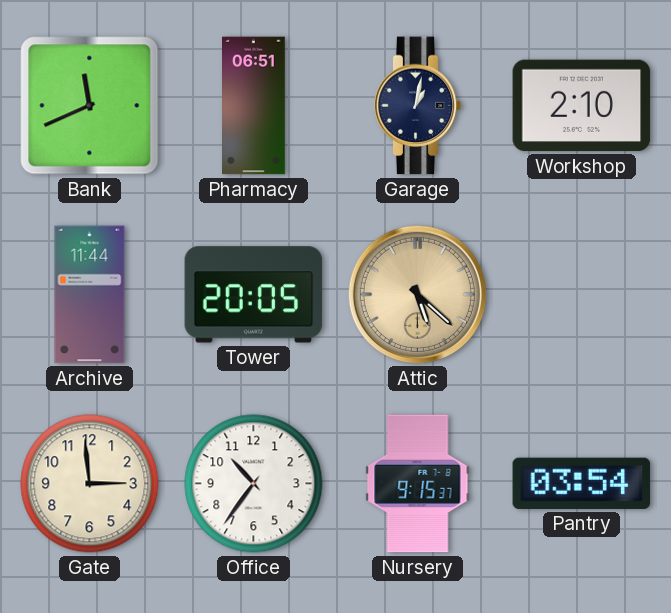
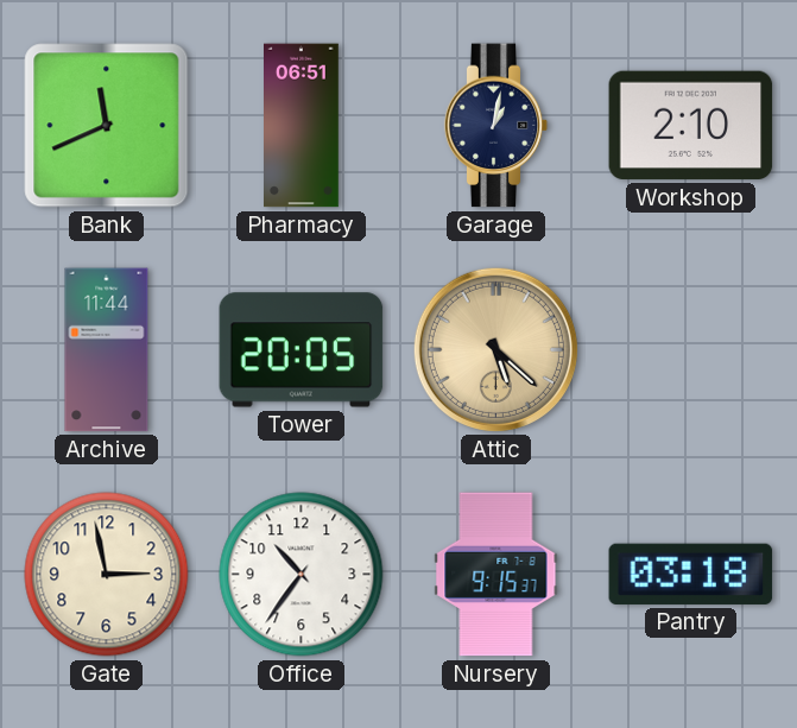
Gate: 2:59 -> 2:58
Pantry: 03:54 -> 03:18
